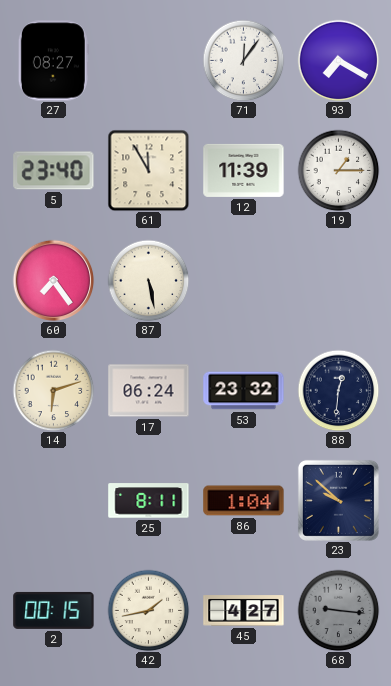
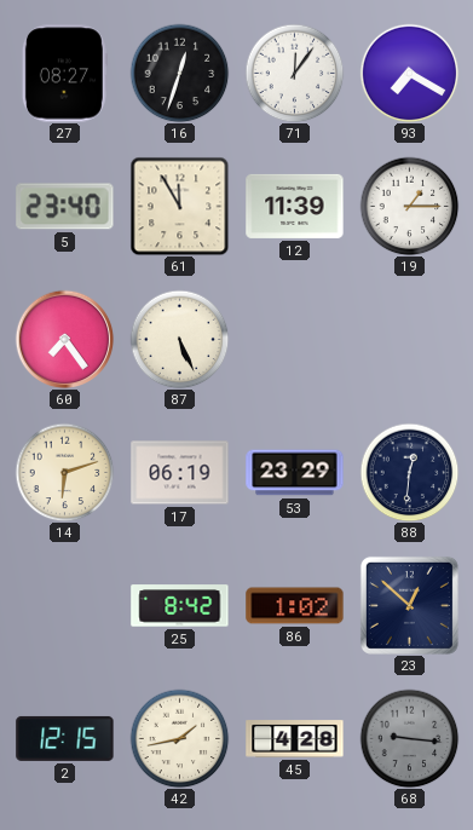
16: none -> 12:33
87: 5:28 -> 5:26
17: 06:24 -> 06:19
53: 23:32 -> 23:29
25: 8:11 -> 8:42
86: 1:04 -> 1:02
23: 9:52 -> 12:52
2: 00:15 -> 12:15
45: 4:27 -> 4:28
